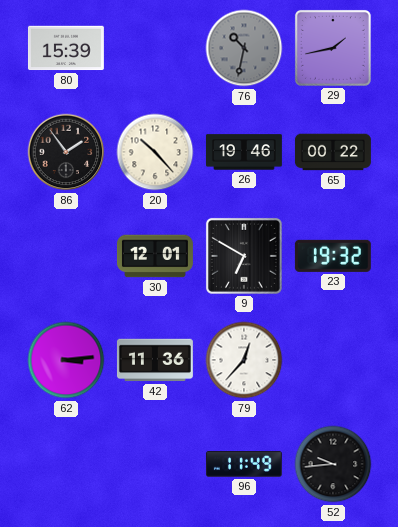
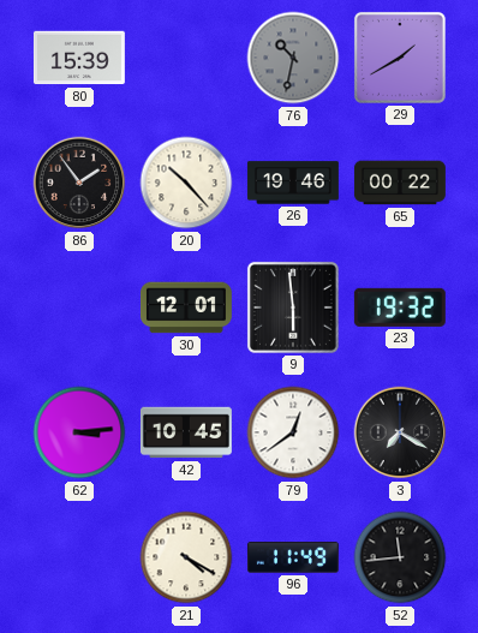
29: 1:43 -> 1:40
9: 6:50 -> 5:59
42: 11:36 -> 10:45
79: 12:37 -> 12:39
3: none -> 7:20
21: none -> 4:20
52: 9:44 -> 11:44
